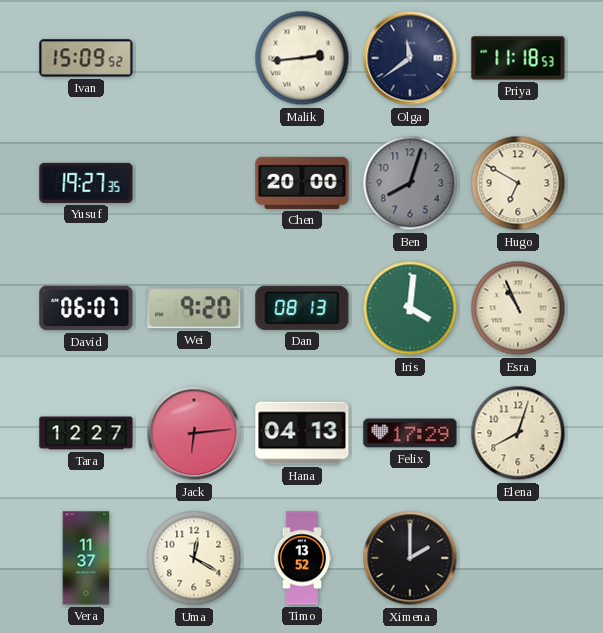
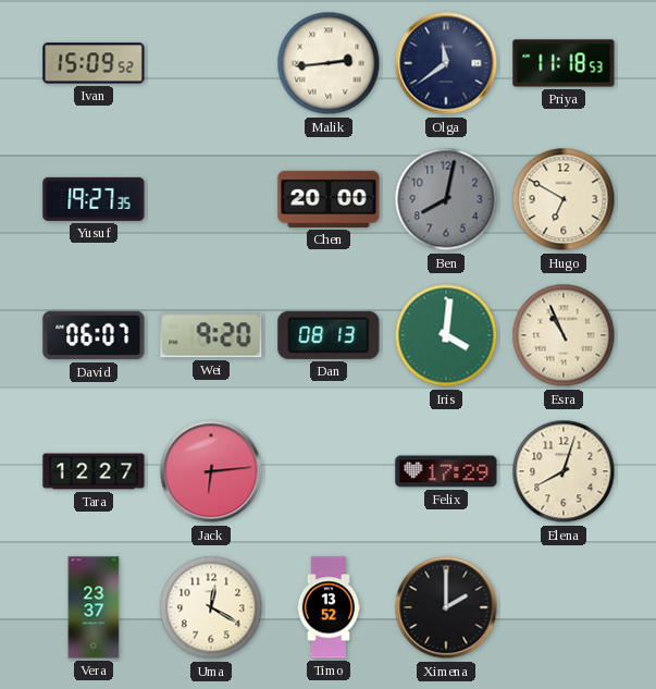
Ben: 8:03 -> 8:02
Hana: 04:13 -> none
Vera: 11:37 -> 23:37
